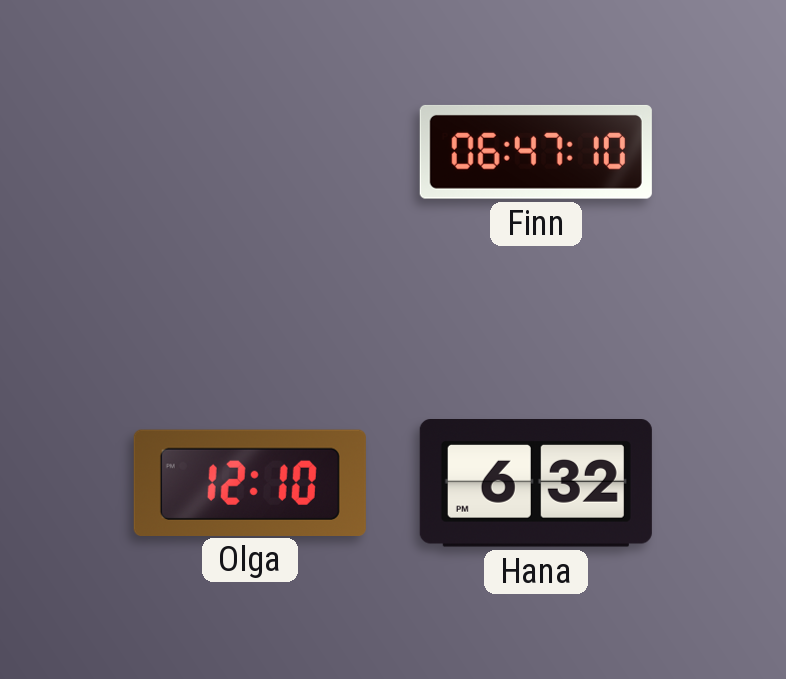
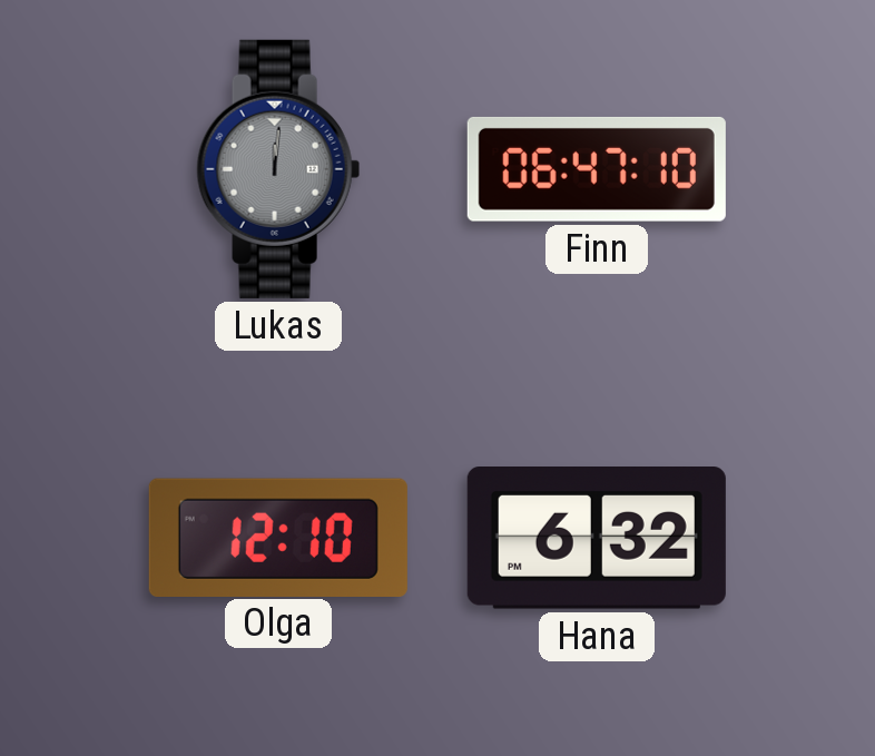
Lukas: none -> 12:01
